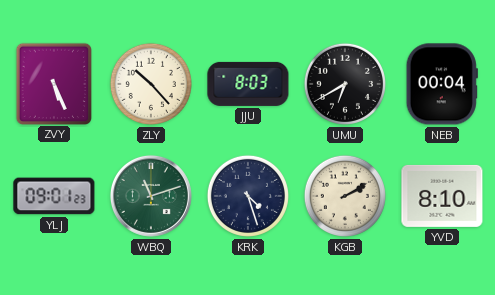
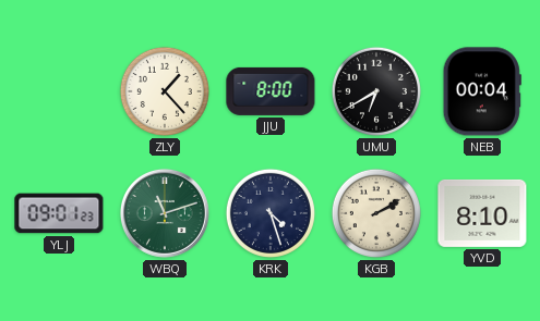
ZVY: 5:26 -> none
ZLY: 10:23 -> 1:23
JJU: 8:03 -> 8:00
